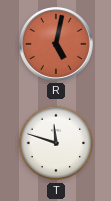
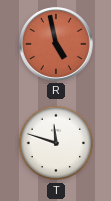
R: 5:02 -> 4:58
